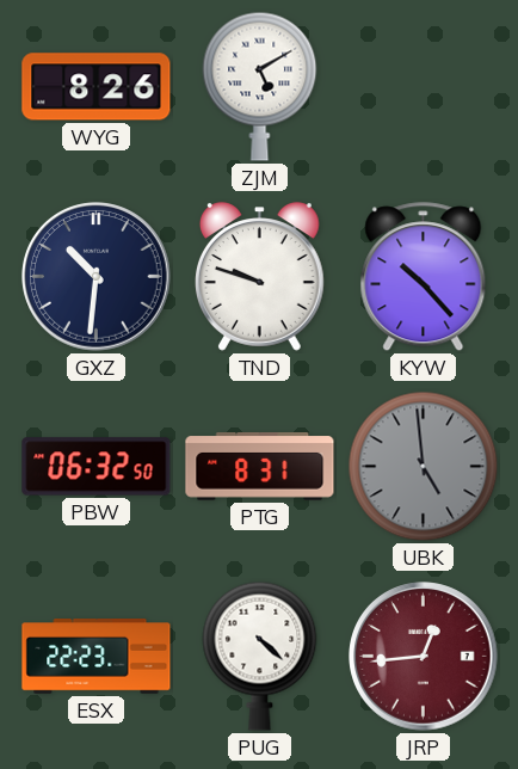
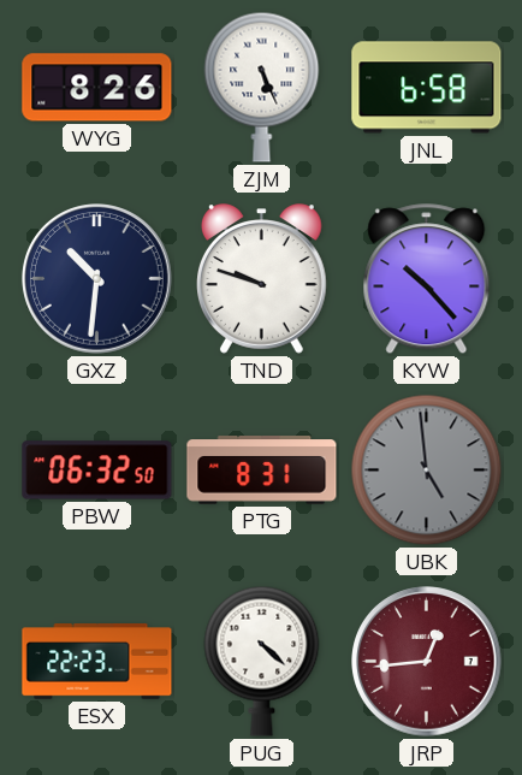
ZJM: 5:10 -> 5:26
JNL: none -> 6:58
